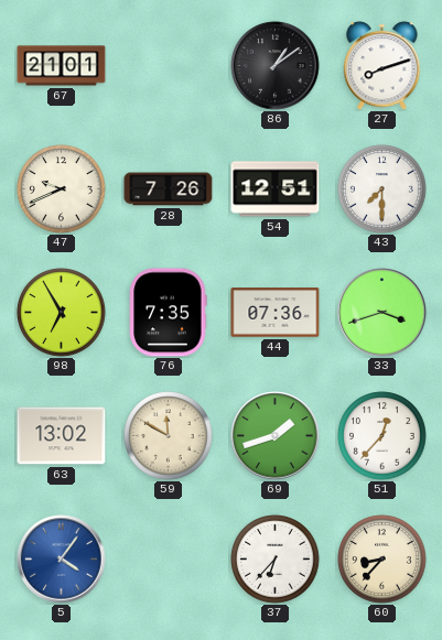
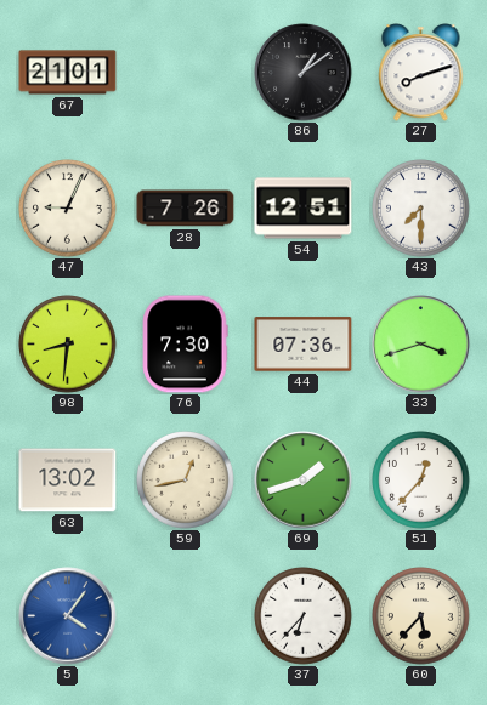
47: 9:41 -> 9:04
98: 6:55 -> 8:31
76: 7:35 -> 7:30
59: 11:50 -> 12:43
60: 8:37 -> 5:37
